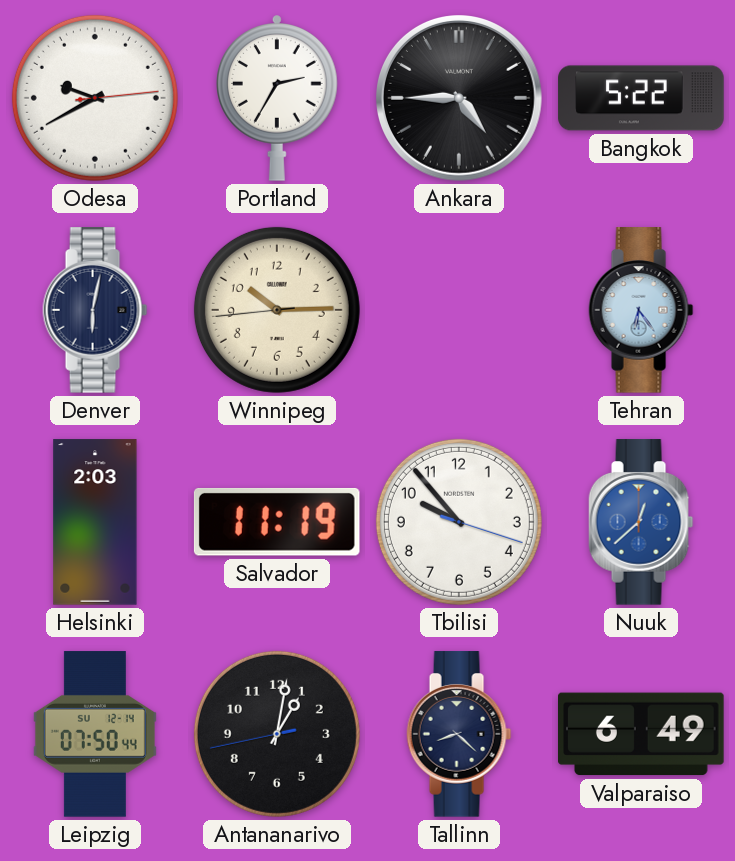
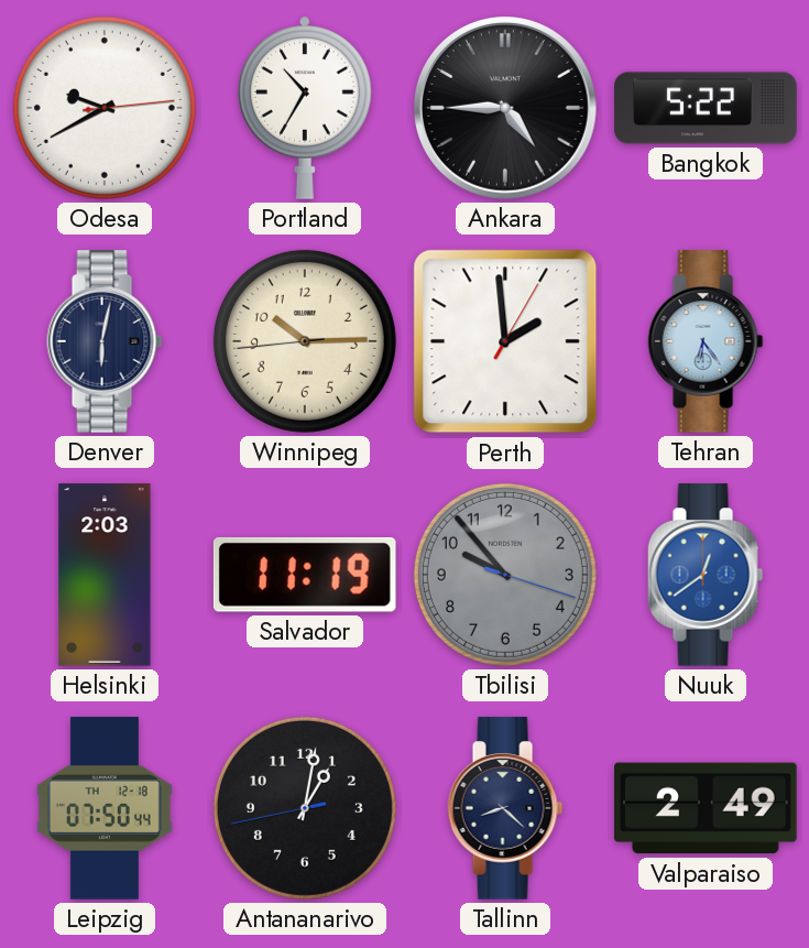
Portland: 2:35 -> 10:35
Perth: none -> 1:59
Tbilisi dial: white -> grey
Nuuk: 12:38 -> 12:39
Leipzig date: SU 12-14 -> TH 12-18
Valparaiso: 6:49 -> 2:49
